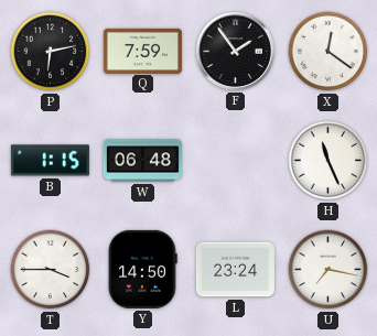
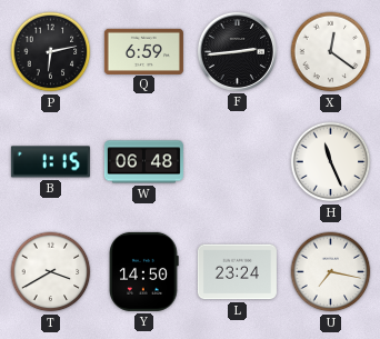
Q: 7:59 -> 6:59
F: 1:54 -> 2:44
T: 3:45 -> 3:40
